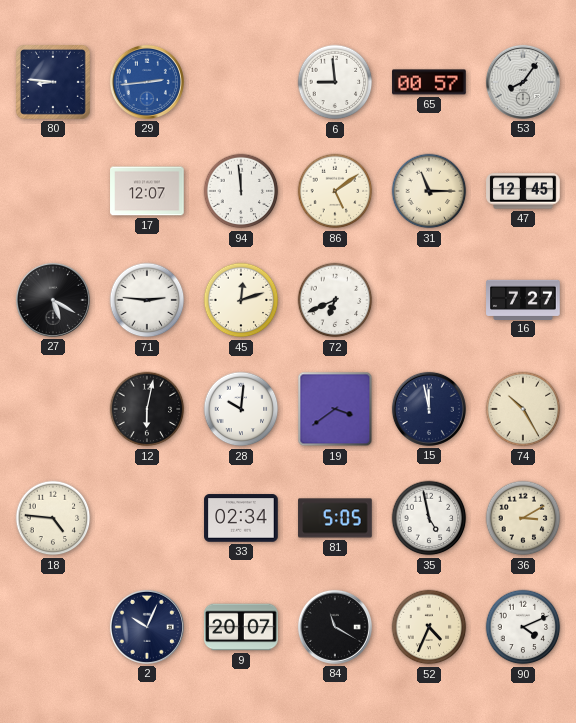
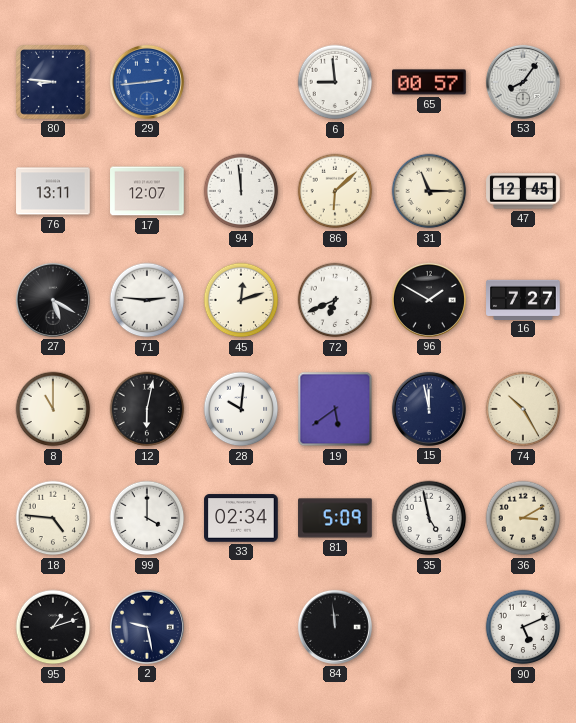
76: none -> 13:11
86: 5:09 -> 6:08
96: none -> 1:50
8: none -> 11:00
19: 3:39 -> 5:39
99: none -> 4:00
81: 5:05 -> 5:09
95: none -> 1:12
2: 10:04 -> 9:28
9: 20:07 -> none
84: 11:20 -> 11:59
52: 4:34 -> none
90: 4:11 -> 5:11
